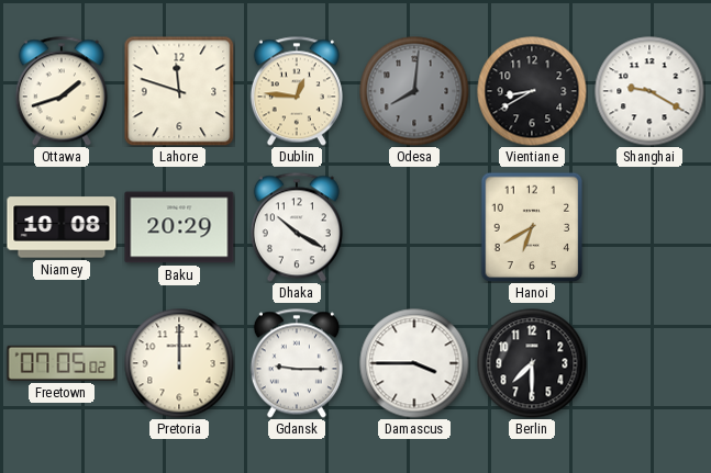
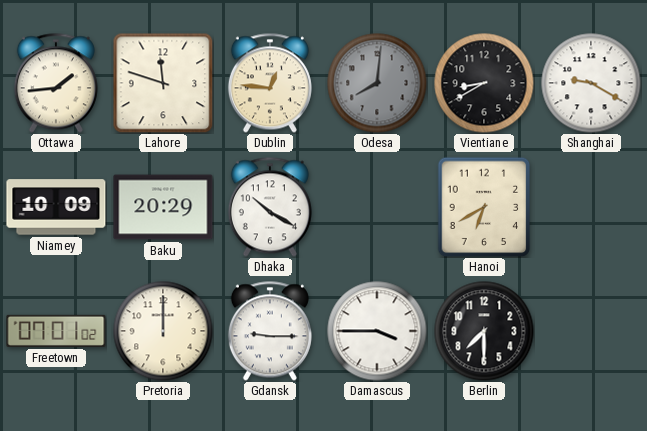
Ottawa: 1:42 -> 1:44
Niamey: 10:08 -> 10:09
Freetown: 07:05 -> 07:01
